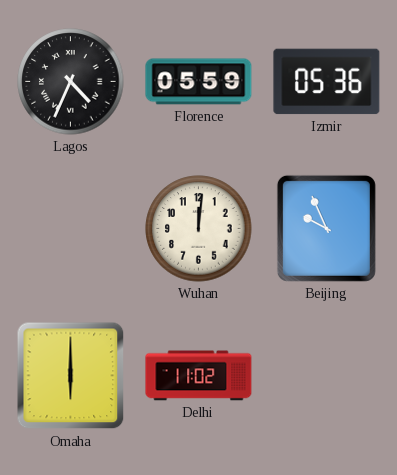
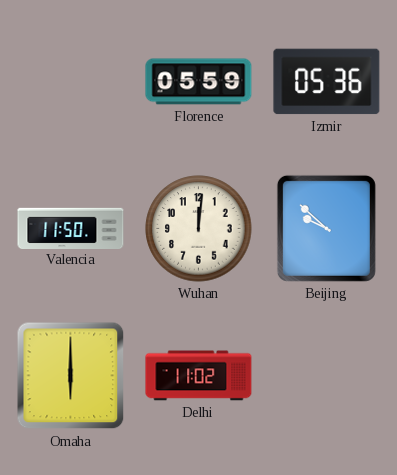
Lagos: 4:34 -> none
Valencia: none -> 11:50
Beijing: 9:56 -> 9:52
